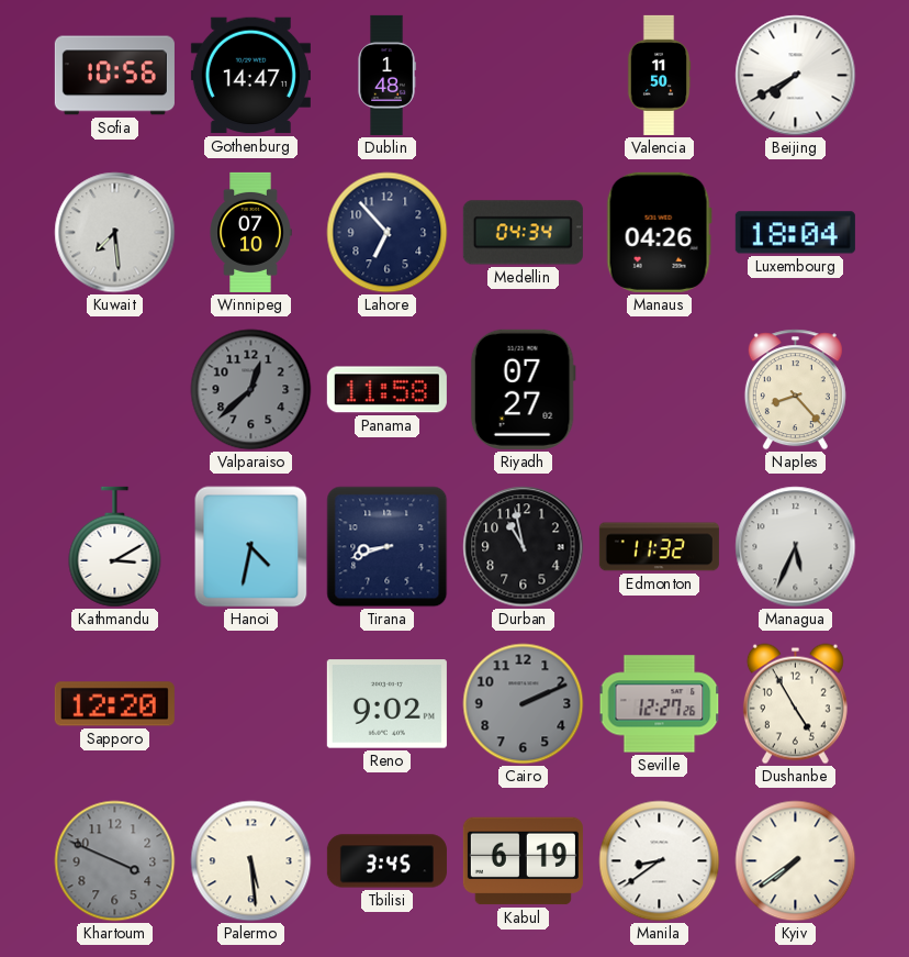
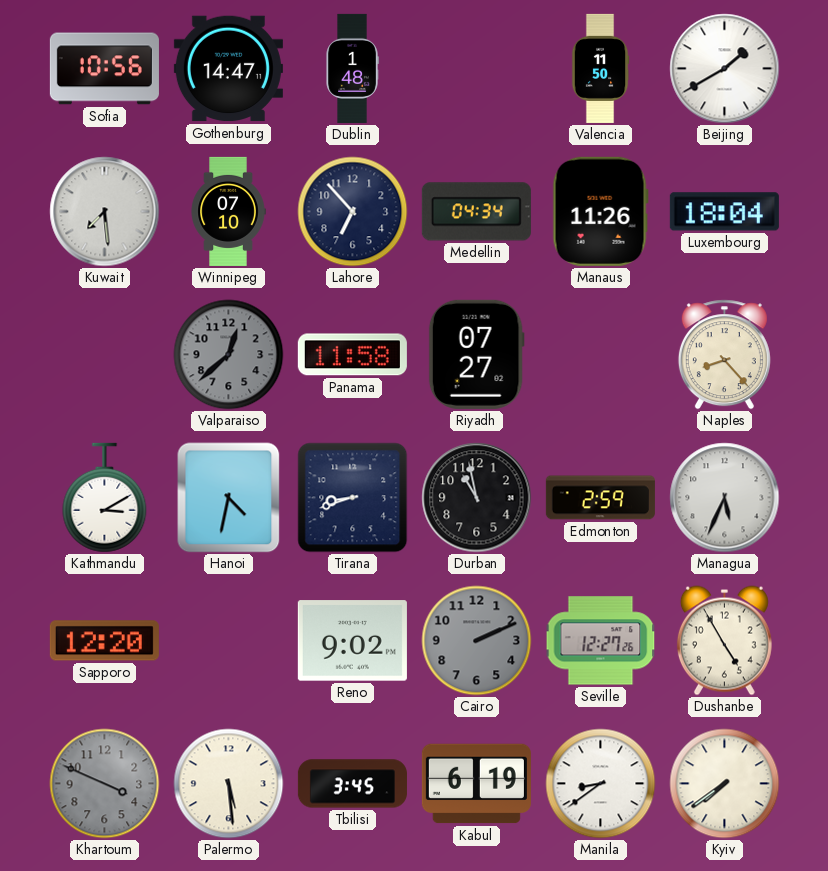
Beijing: 7:40 -> 1:40
Manaus: 04:26 -> 11:26
Edmonton: 11:32 -> 2:59
